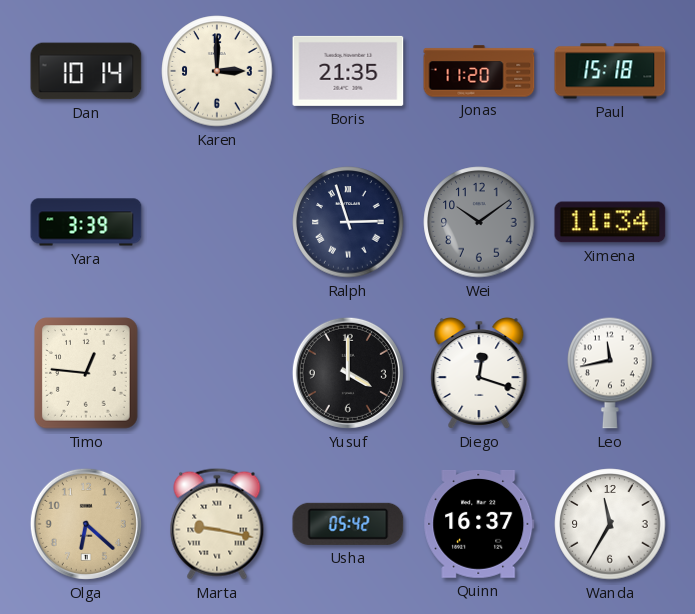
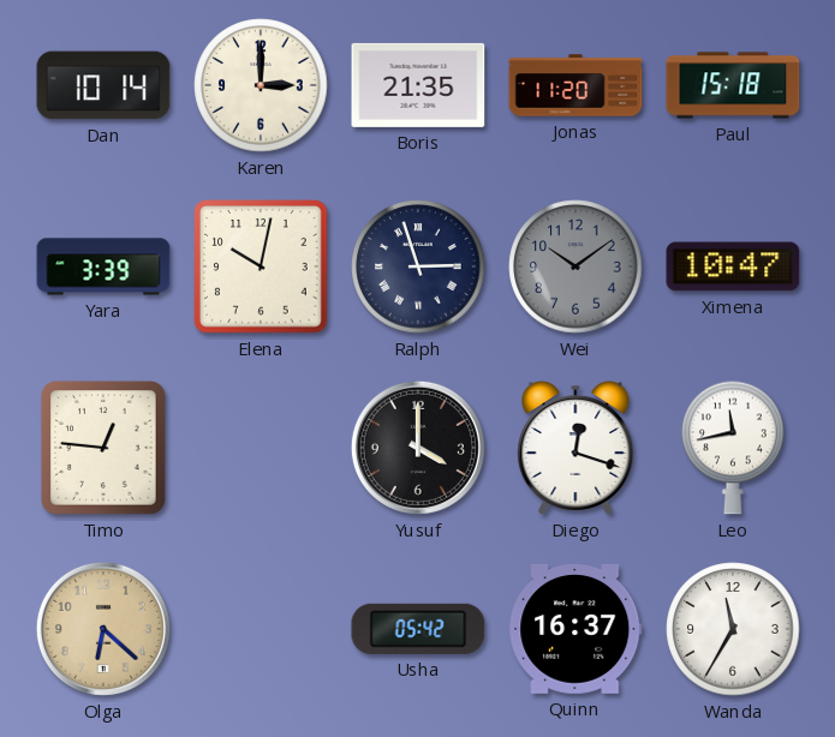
Elena: none -> 10:02
Ximena: 11:34 -> 10:47
Marta: 9:17 -> none
